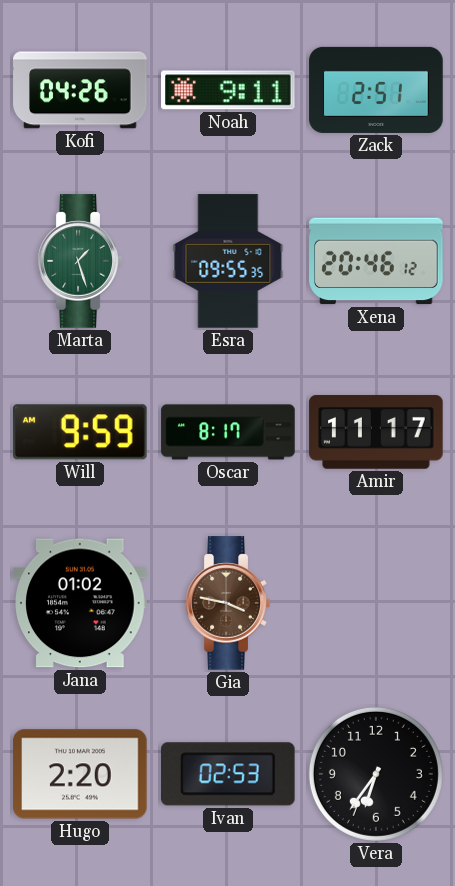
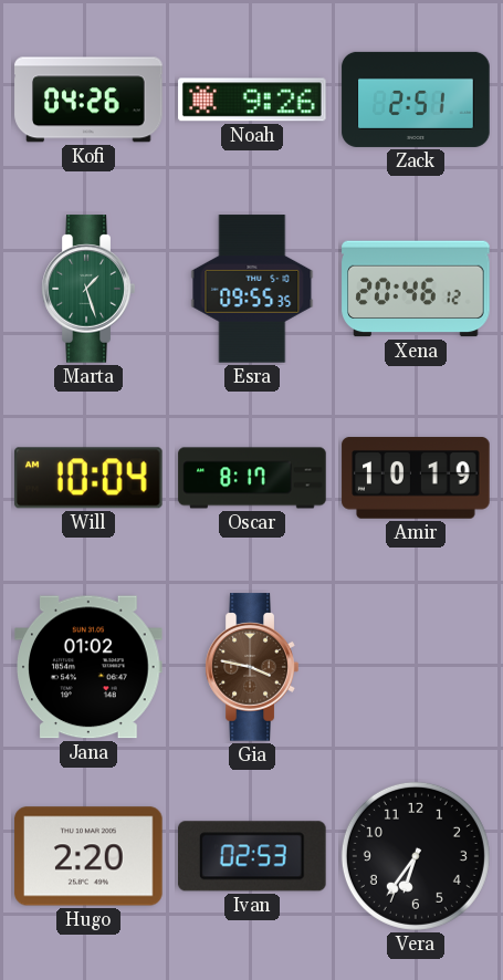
Noah: 9:11 -> 9:26
Will: 9:59 -> 10:04
Amir: 11:17 -> 10:19
